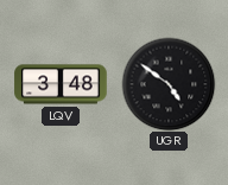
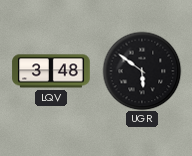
UGR: 4:51 -> 5:51
